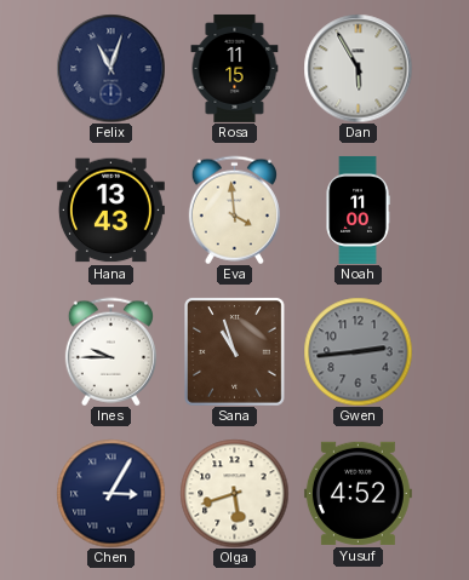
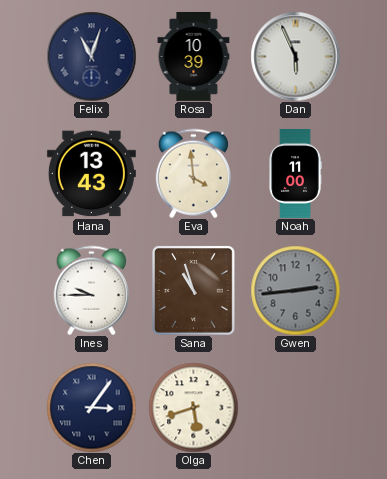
Rosa: 11:15 -> 10:39
Dan: 5:55 -> 5:56
Chen: 3:05 -> 3:06
Yusuf: 4:52 -> none
